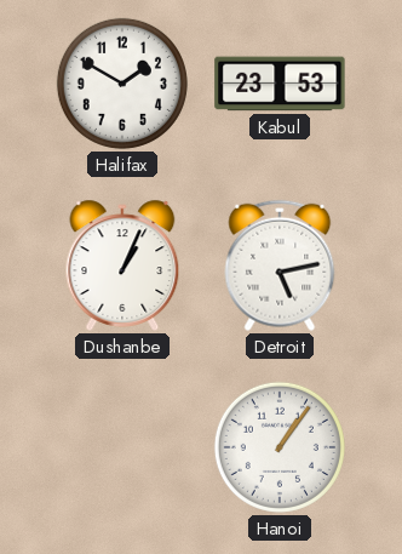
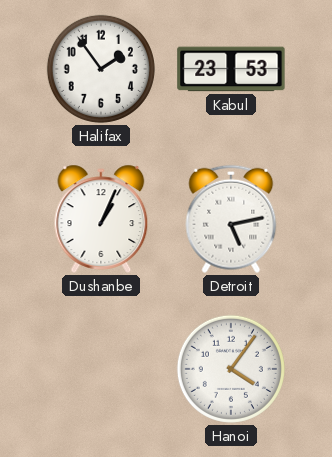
Halifax: 1:50 -> 1:54
Hanoi: 1:06 -> 4:06
